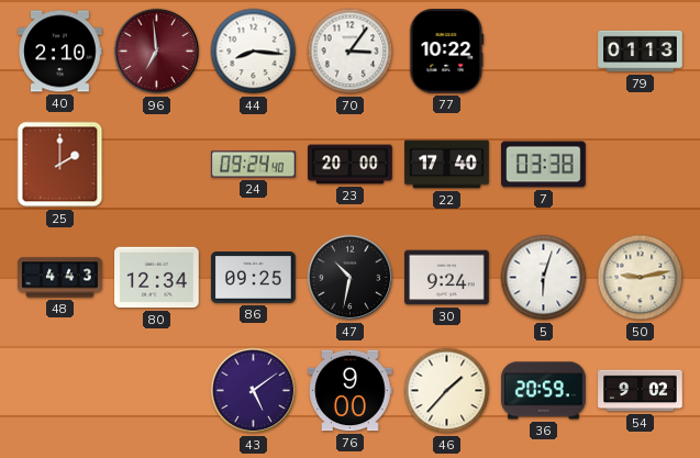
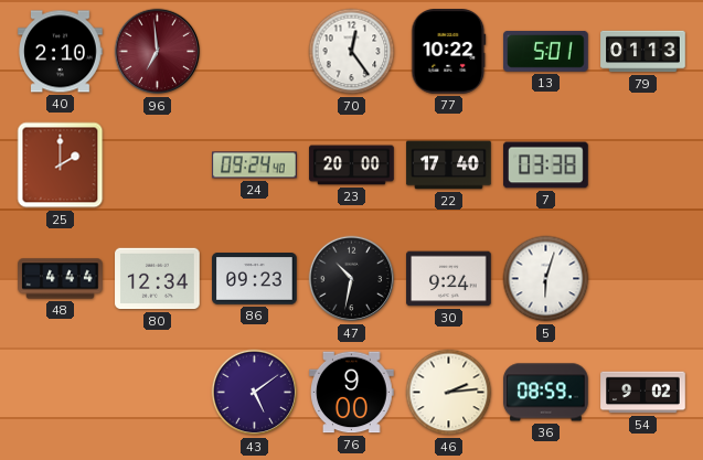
44: 8:16 -> none
70: 3:06 -> 12:24
13: none -> 5:01
48: 4:43 -> 4:44
86: 09:25 -> 09:23
50: 9:13 -> none
46: 1:37 -> 2:14
36: 20:59 -> 08:59
